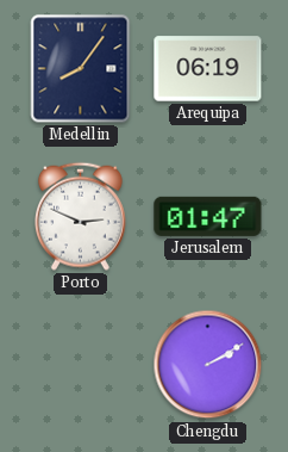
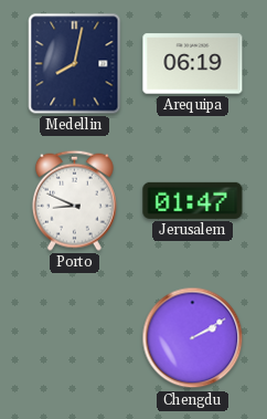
Medellin: 8:06 -> 8:02
Porto: 2:49 -> 8:49
